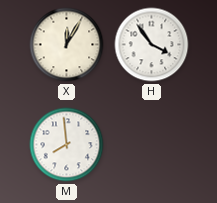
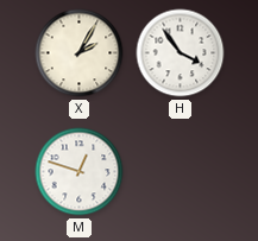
X: 12:05 -> 2:05
M: 7:59 -> 12:48
